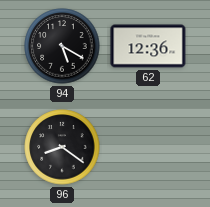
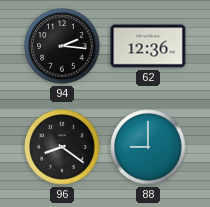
94: 5:20 -> 2:16
88: none -> 9:00
